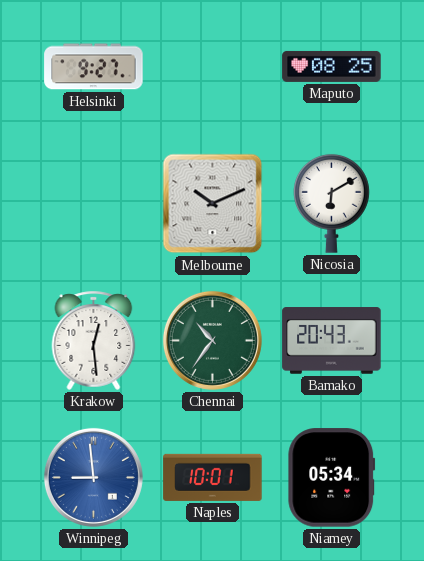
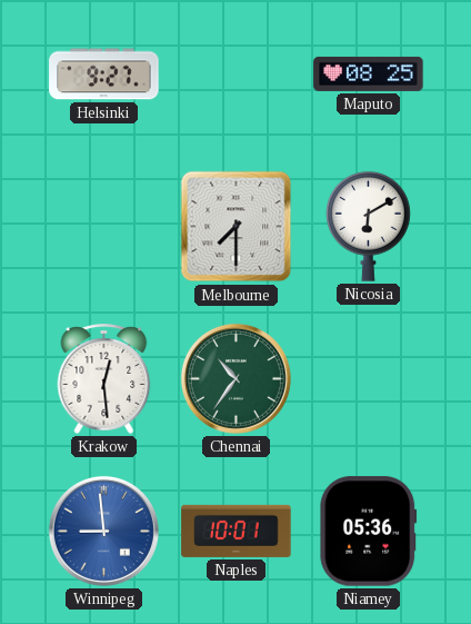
Melbourne: 10:11 -> 7:30
Bamako: 20:43 -> none
Niamey: 05:34 -> 05:36
